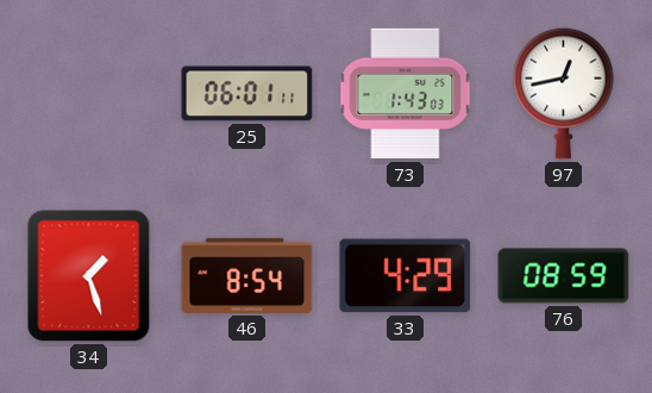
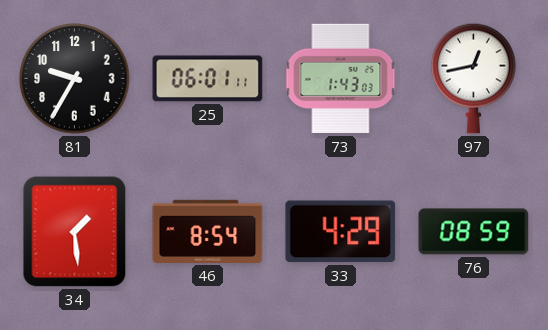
81: none -> 9:35
34: 1:27 -> 1:29
